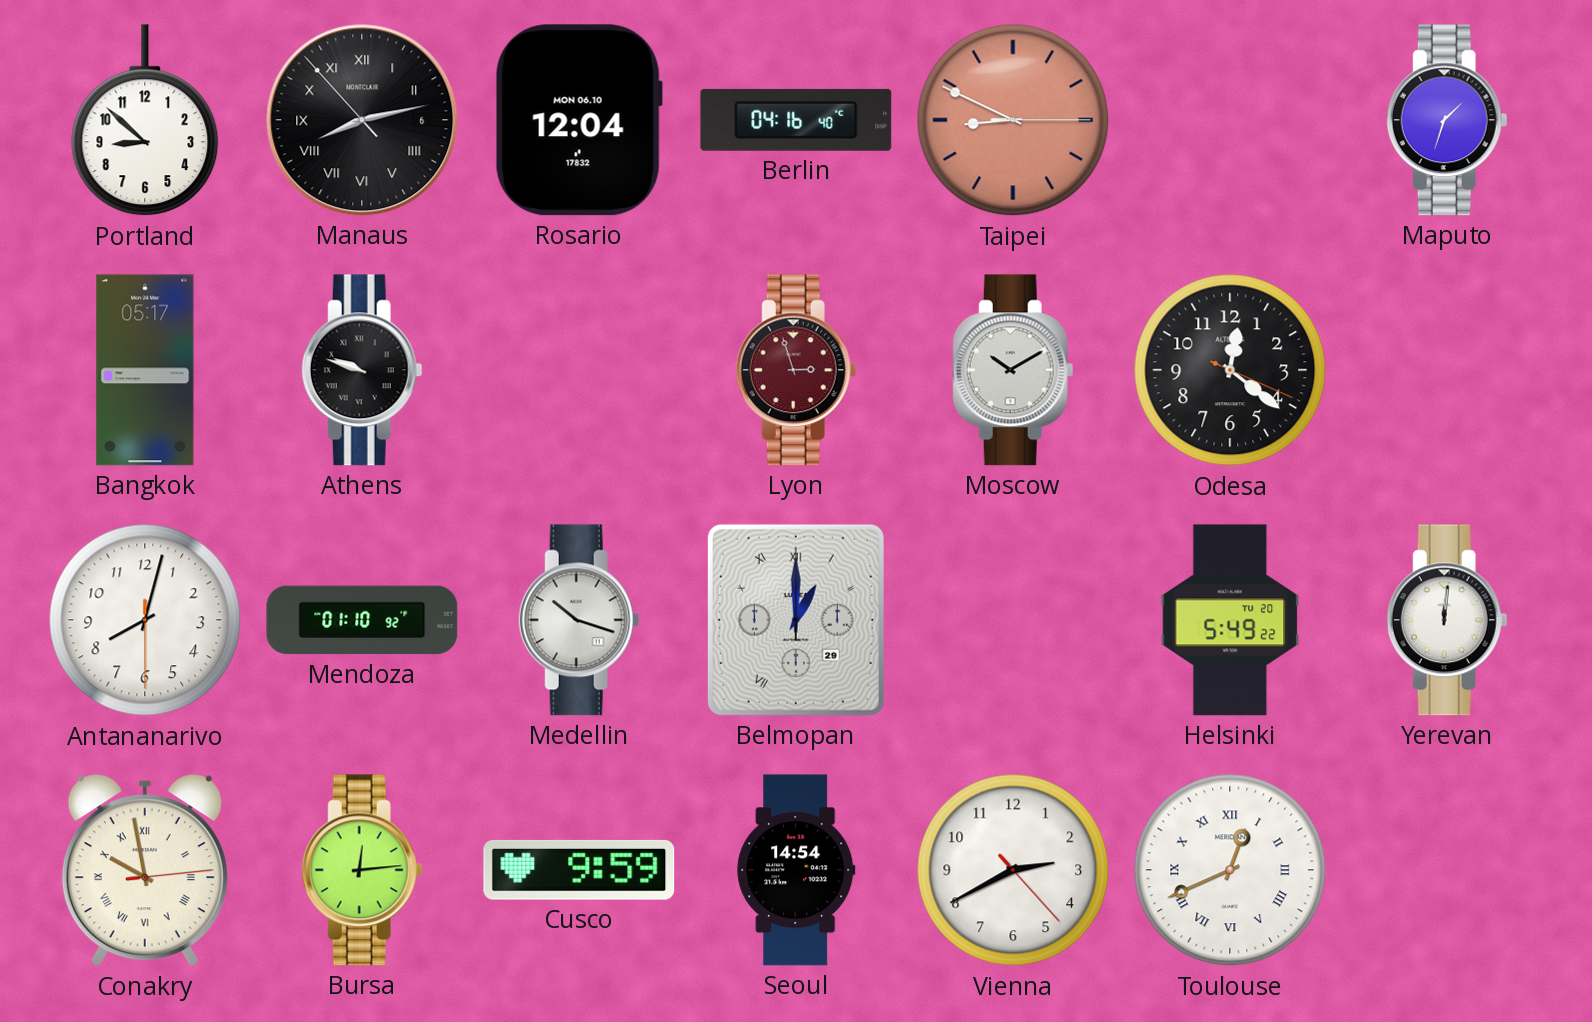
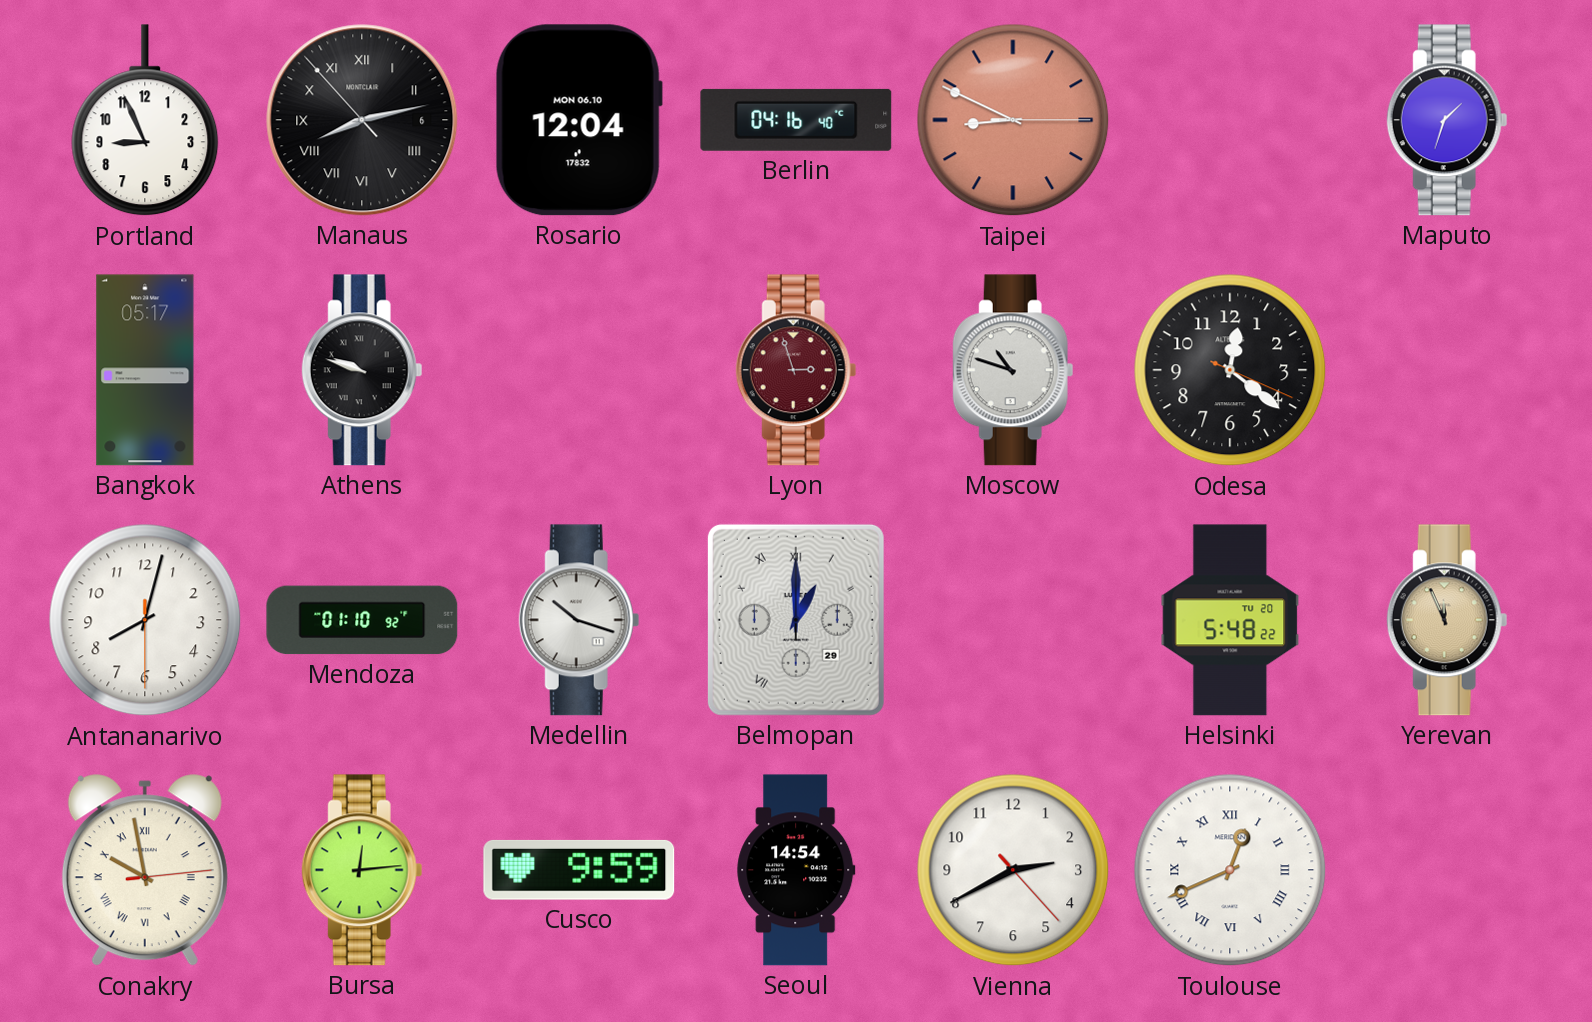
Portland: 8:52 -> 8:56
Moscow: 10:10 -> 10:48
Helsinki: 5:49 -> 5:48
Yerevan: 12:01 -> 11:56
Yerevan dial: white -> champagne
